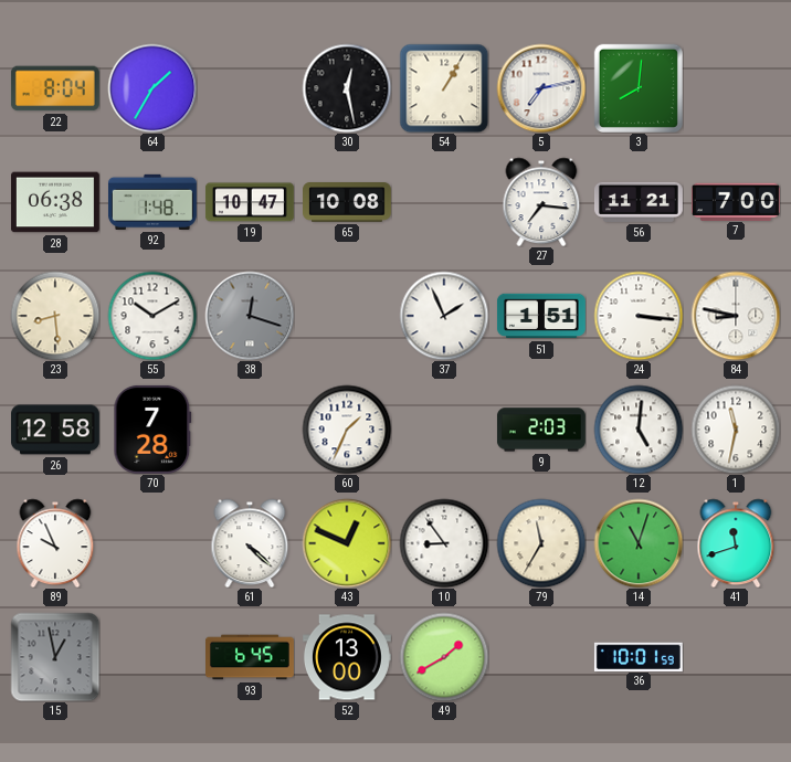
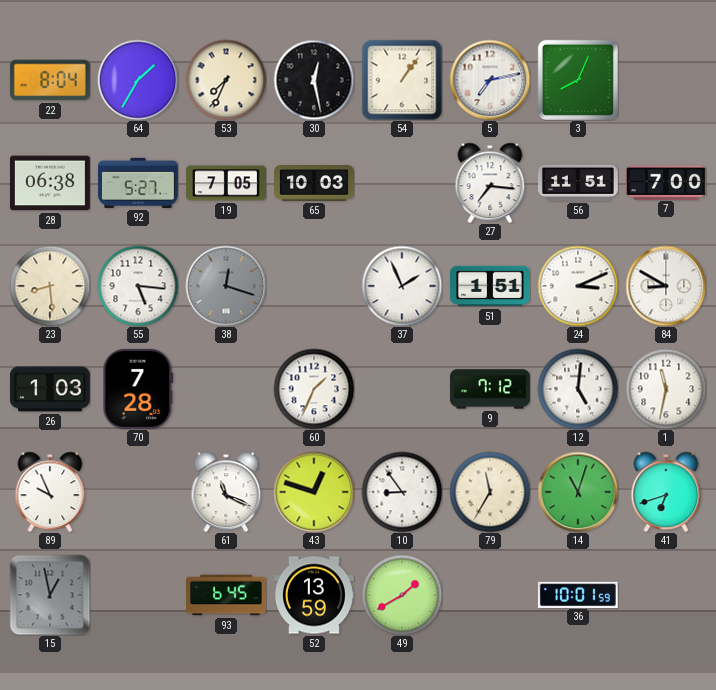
53: none -> 7:34
54: 1:05 -> 1:06
3: 8:01 -> 8:04
92: 1:48 -> 5:27
19: 10:47 -> 7:05
65: 10:08 -> 10:03
56: 11:21 -> 11:51
55: 10:10 -> 5:16
24: 3:16 -> 3:11
84: 8:47 -> 8:50
26: 12:58 -> 1:03
9: 2:03 -> 7:12
61: 4:22 -> 11:19
43: 12:49 -> 12:48
41: 11:42 -> 6:42
52: 13:00 -> 13:59
